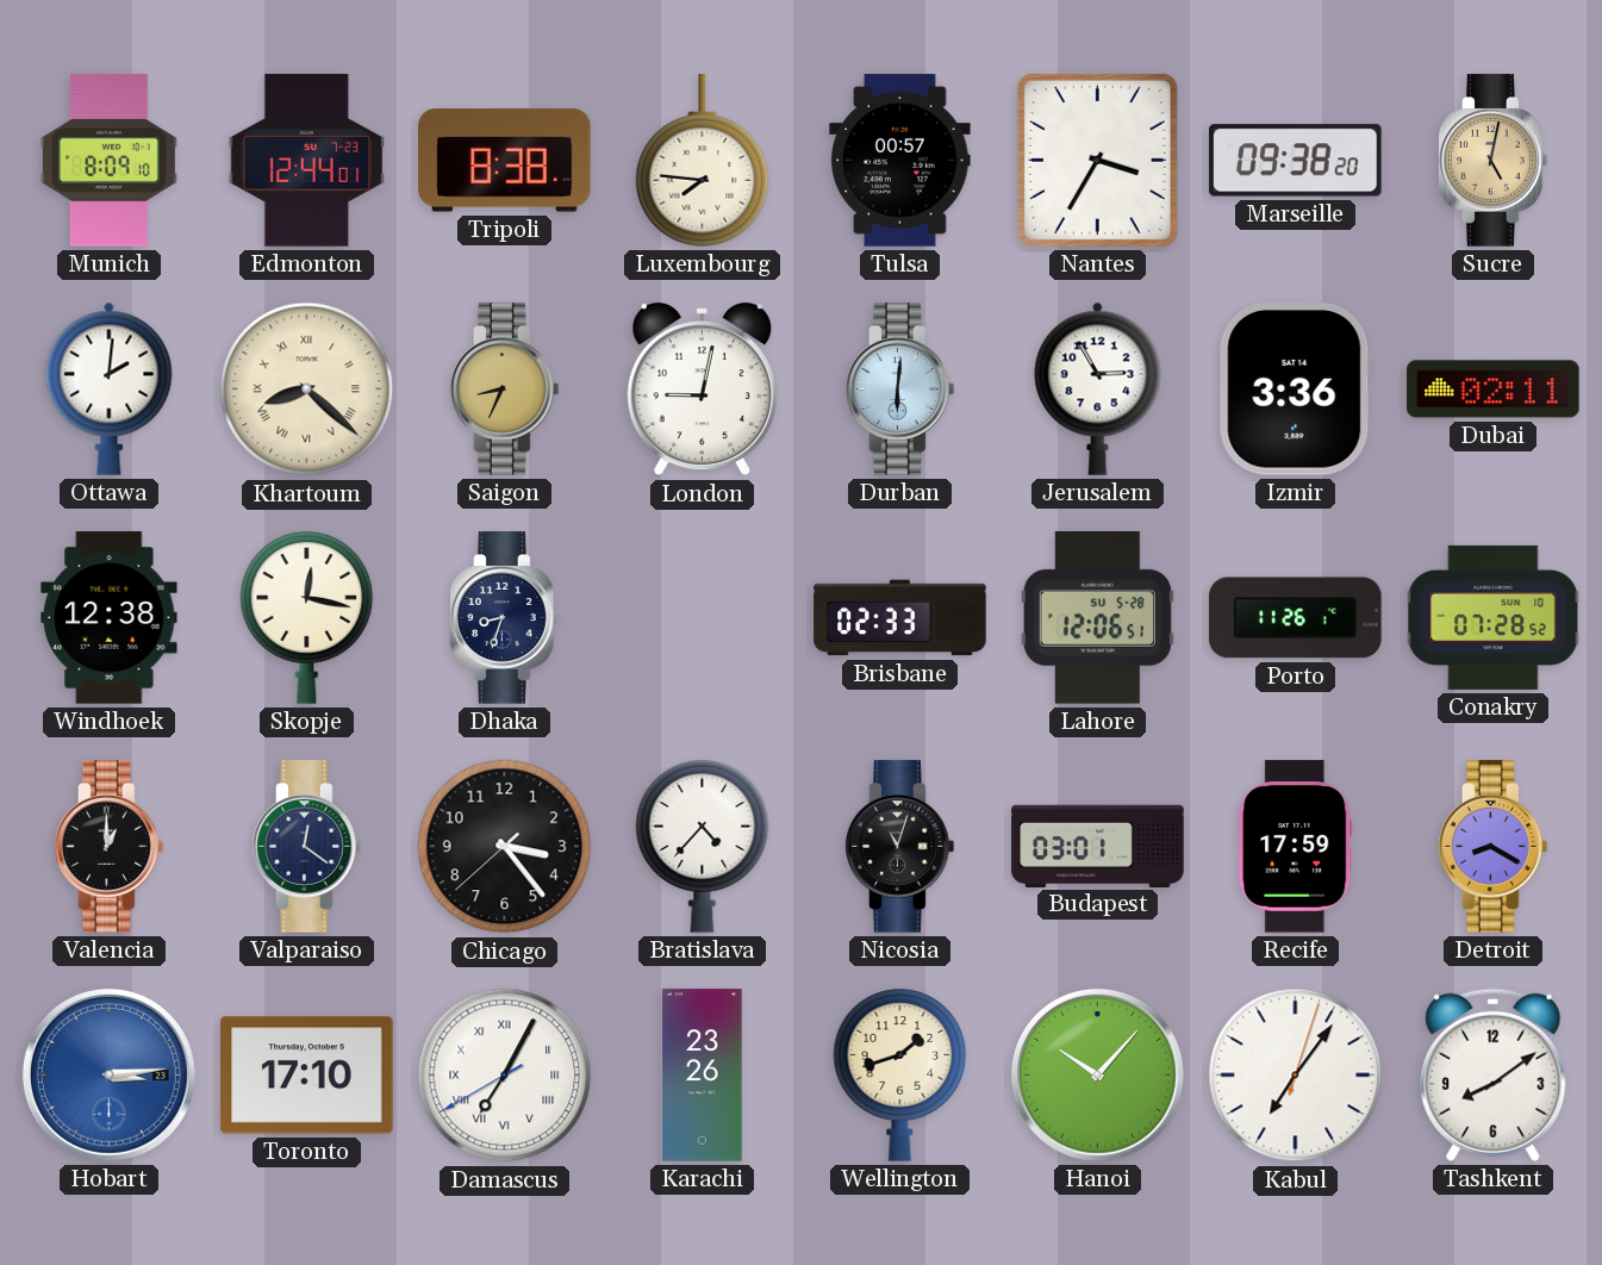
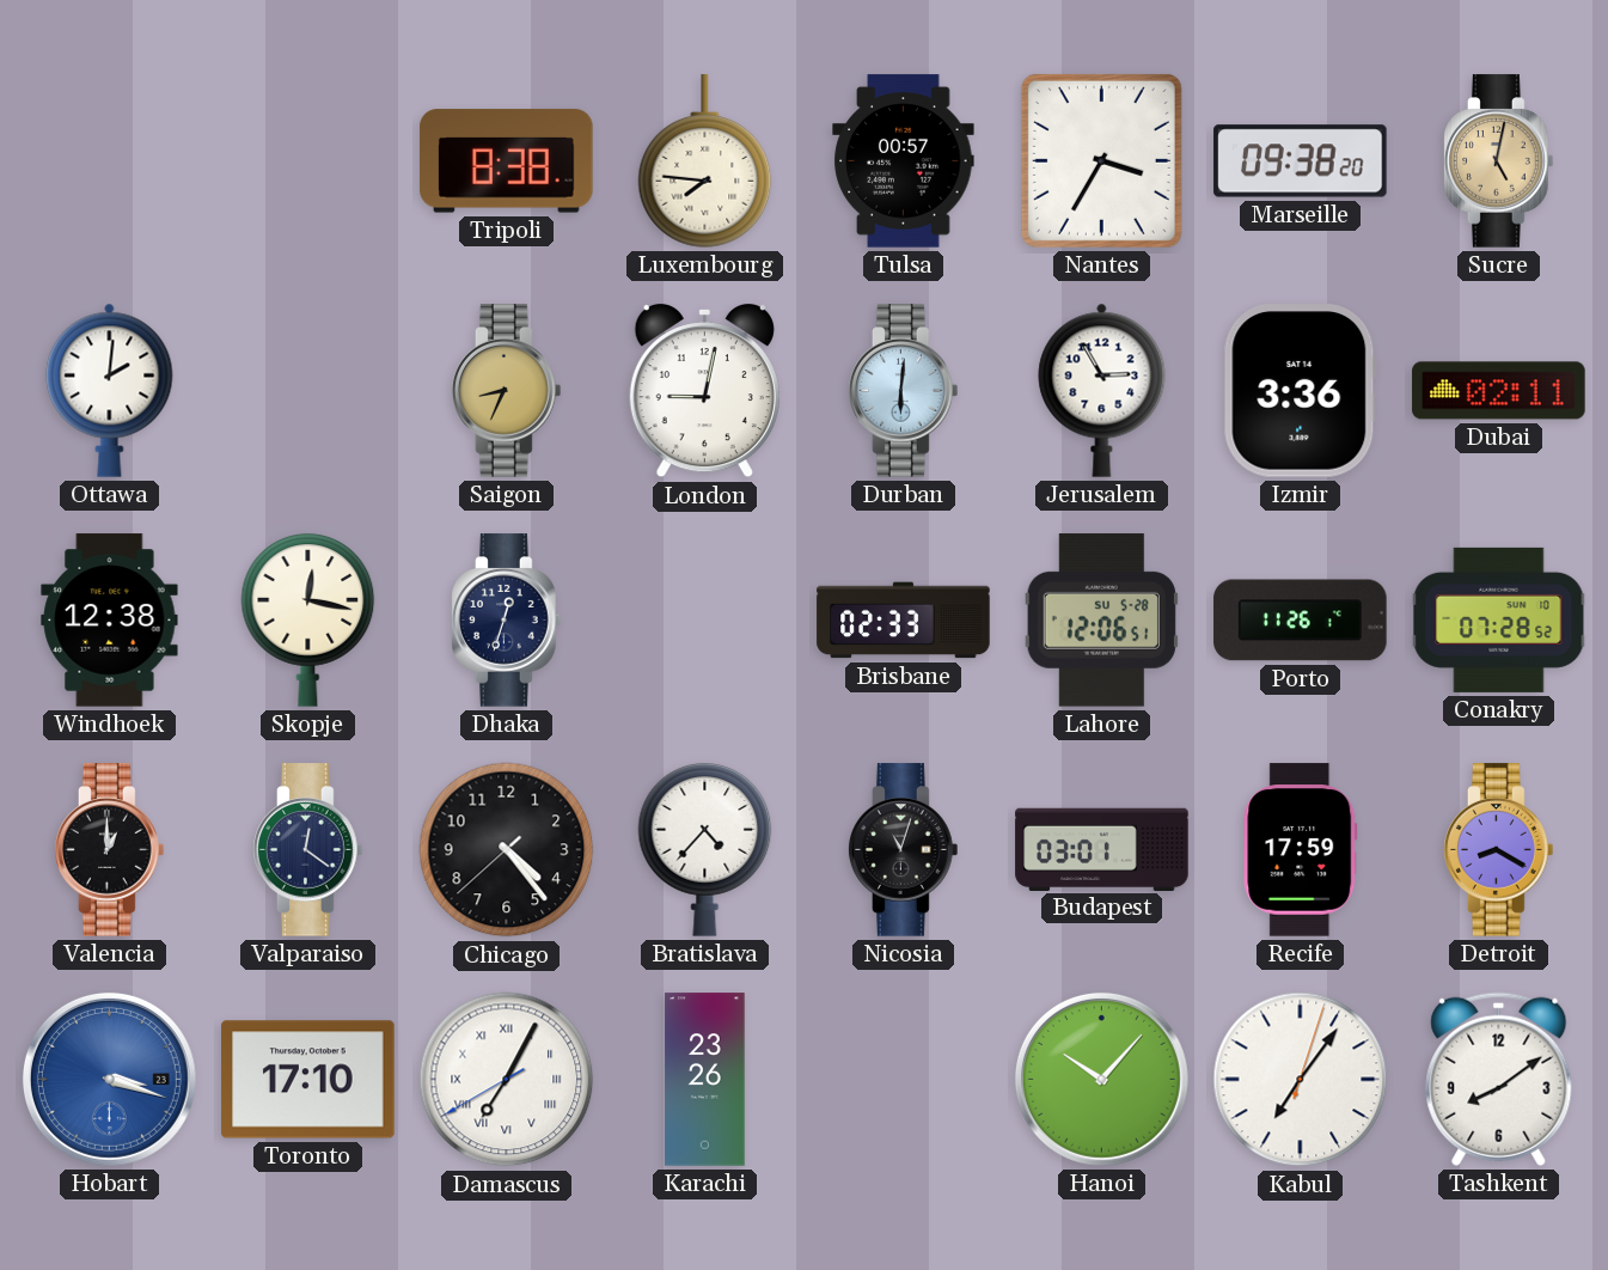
Munich: 8:09 -> none
Edmonton: 12:44 -> none
Khartoum: 8:22 -> none
Dhaka: 8:33 -> 12:33
Chicago: 3:23 -> 4:23
Hobart: 3:14 -> 3:18
Wellington: 1:42 -> none
